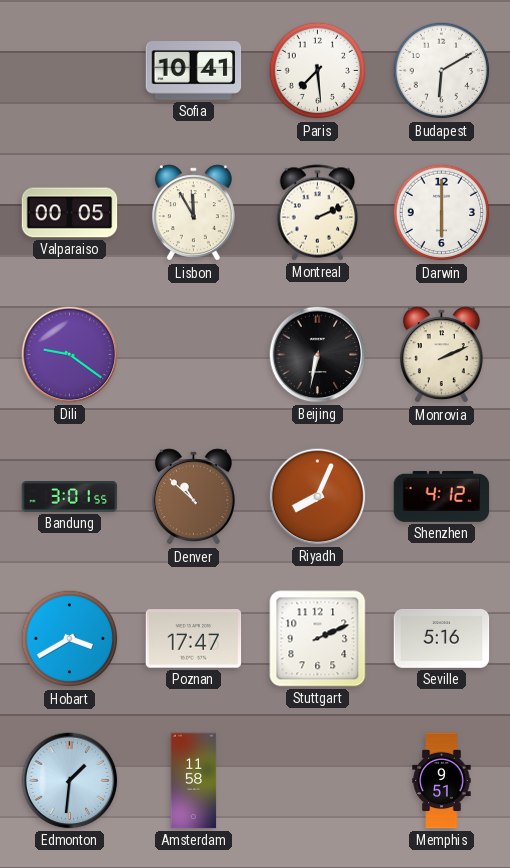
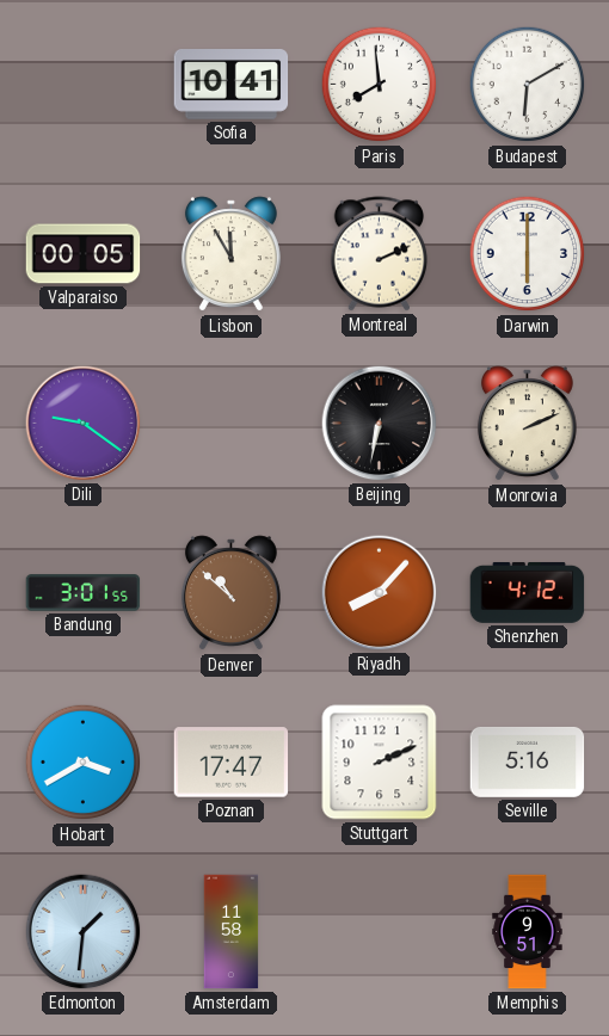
Paris: 7:29 -> 7:59
Riyadh: 8:04 -> 8:07
